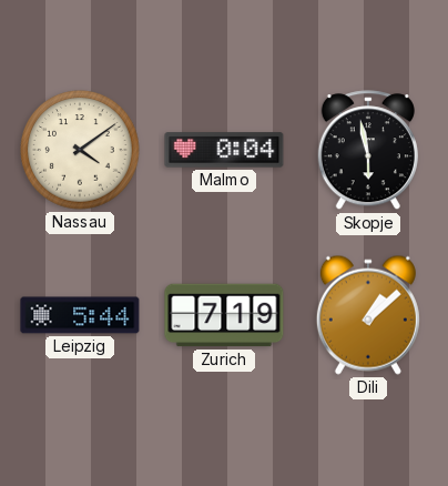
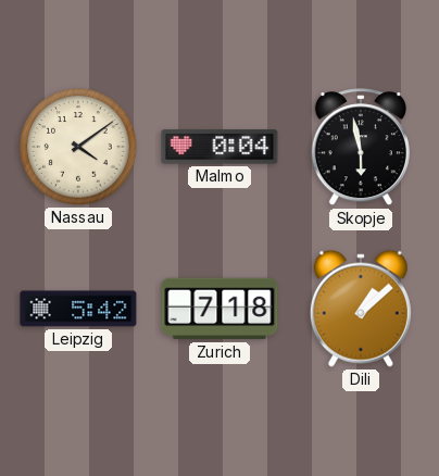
Leipzig: 5:44 -> 5:42
Zurich: 7:19 -> 7:18
